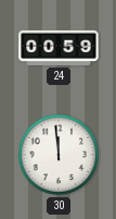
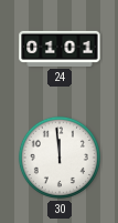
24: 00:59 -> 01:01
